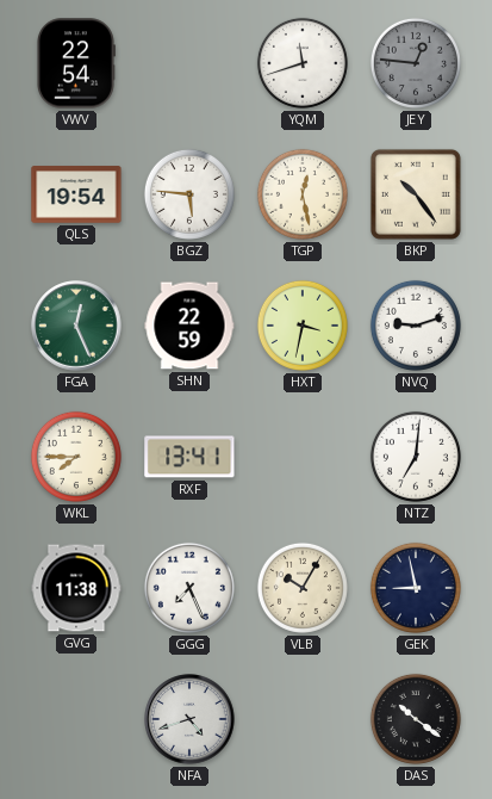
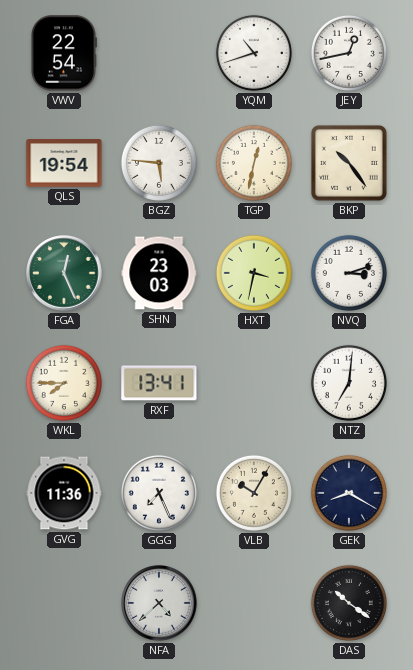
YQM: 11:42 -> 10:42
JEY: 12:46 -> 12:43
JEY dial: grey -> white
TGP: 12:28 -> 12:32
SHN: 22:59 -> 23:03
NVQ: 9:12 -> 3:12
GVG: 11:38 -> 11:36
GEK: 8:58 -> 8:20
NFA: 4:42 -> 4:38
